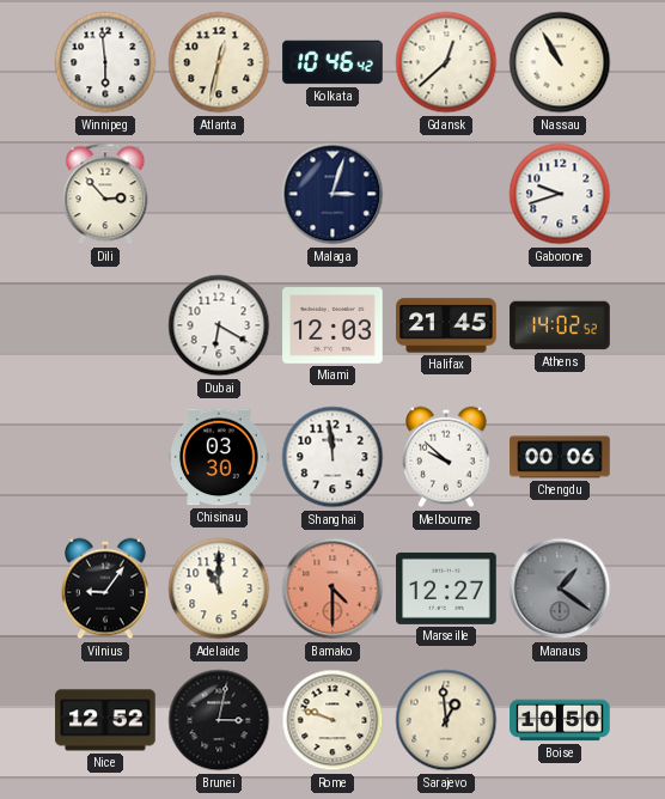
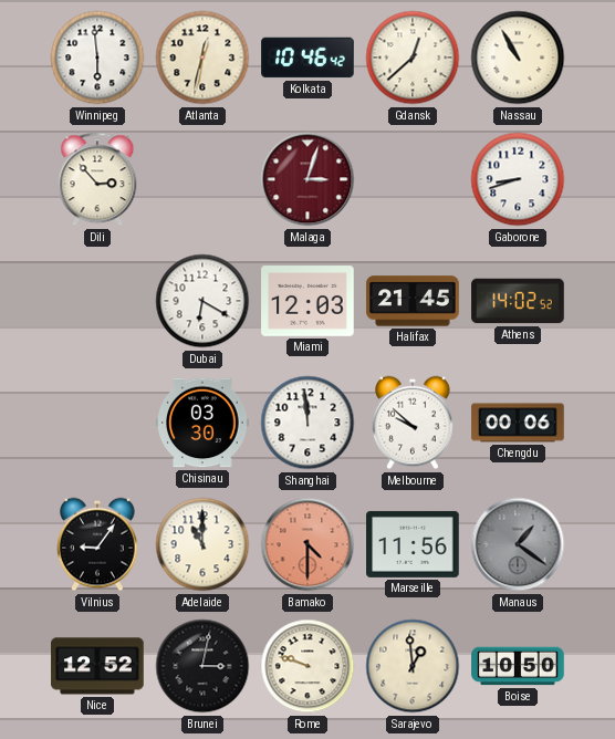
Malaga dial: navy -> burgundy
Gaborone: 9:42 -> 8:42
Marseille: 12:27 -> 11:56
